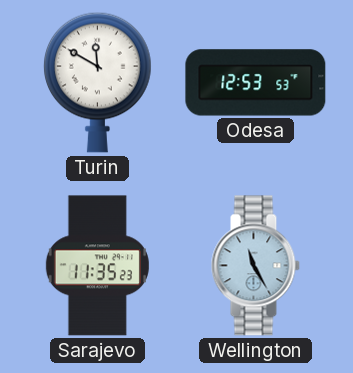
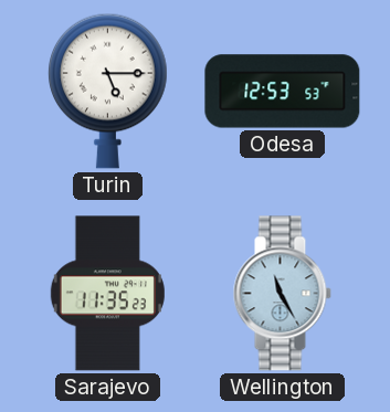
Turin: 11:50 -> 5:15
